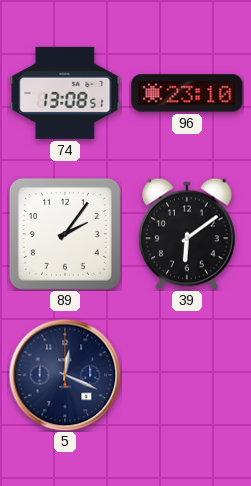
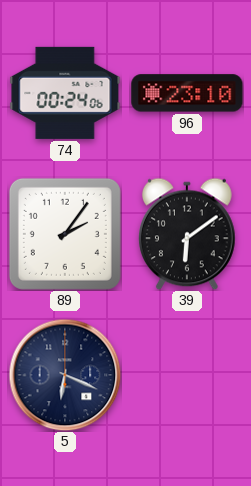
74: 13:08 -> 00:24
5: 12:19 -> 6:19
